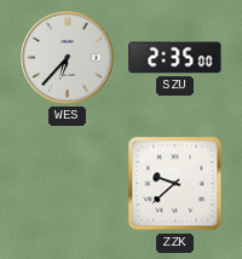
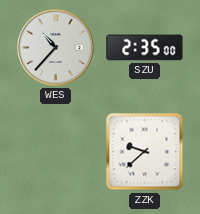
WES: 6:37 -> 10:37
